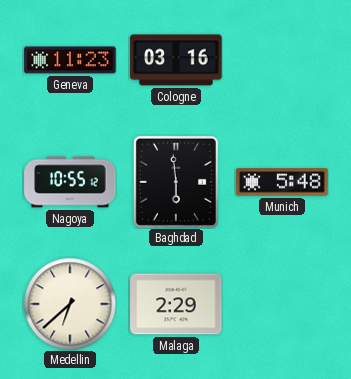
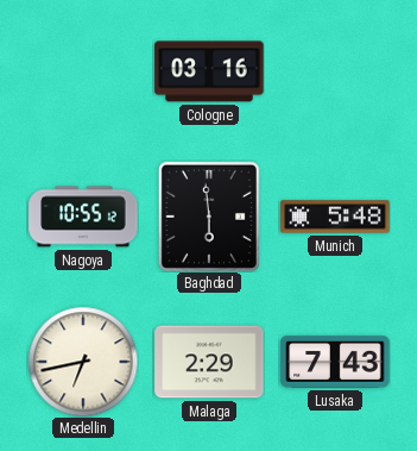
Geneva: 11:23 -> none
Medellin: 6:38 -> 6:43
Lusaka: none -> 7:43
